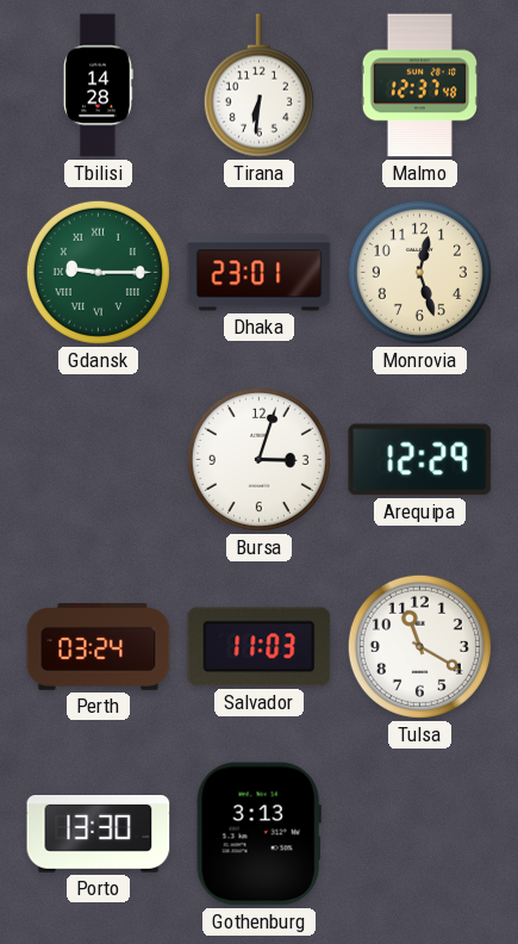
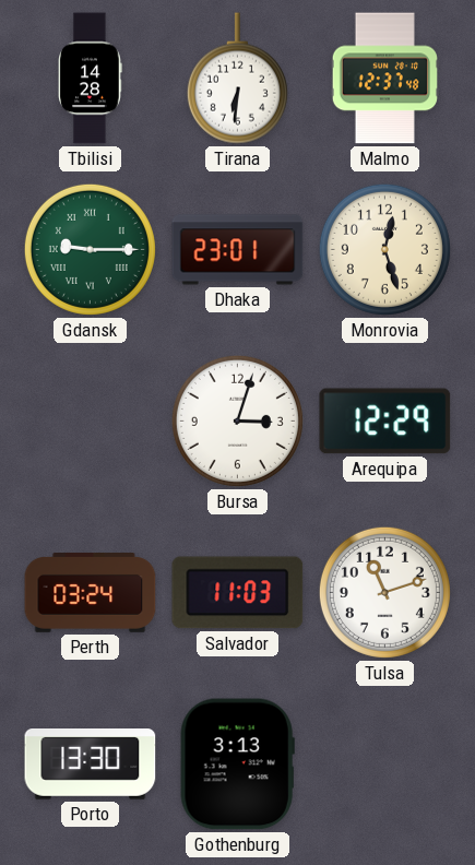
Tulsa: 11:20 -> 11:12
